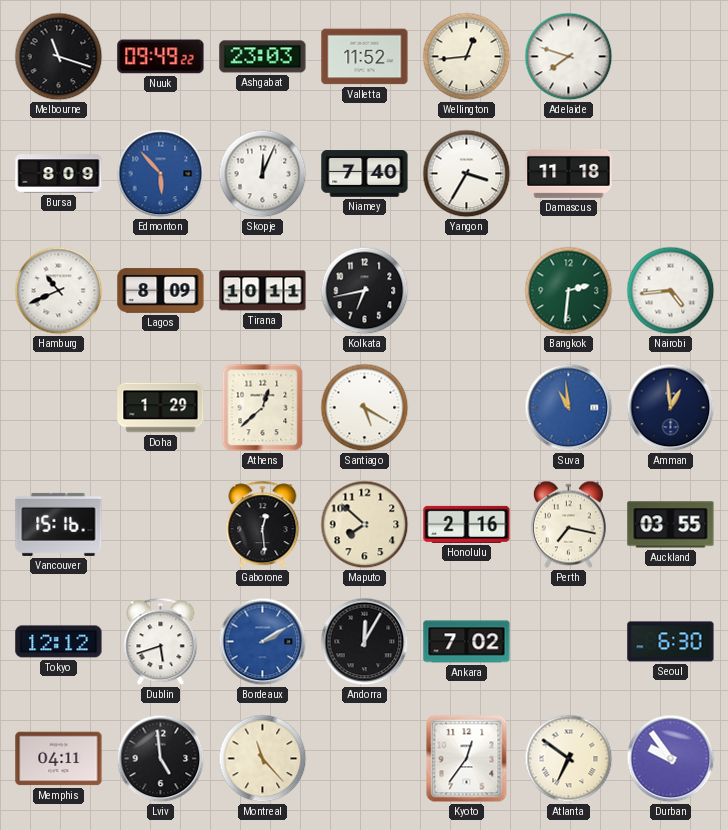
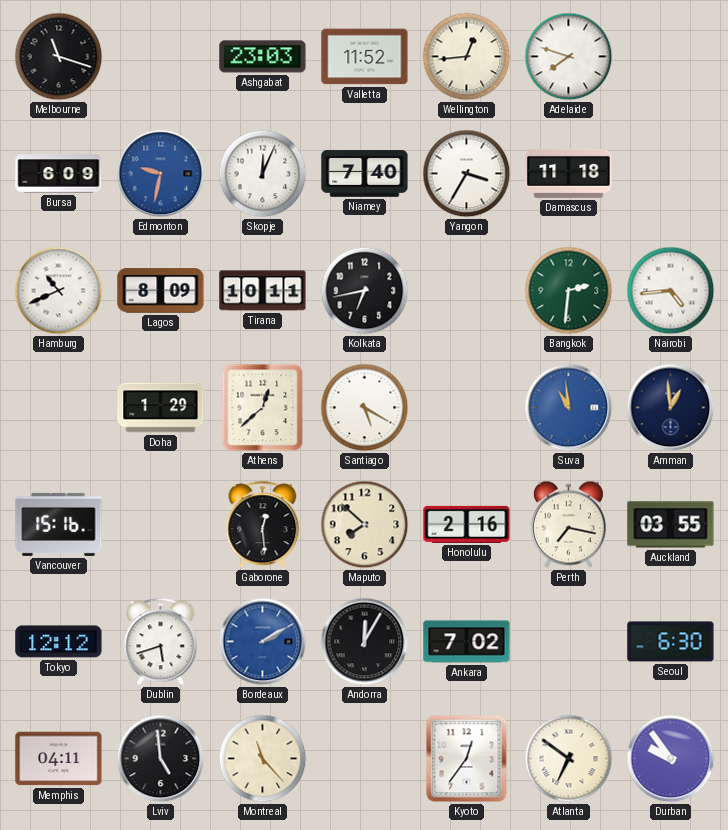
Nuuk: 09:49 -> none
Bursa: 8:09 -> 6:09
Edmonton: 5:53 -> 9:32
